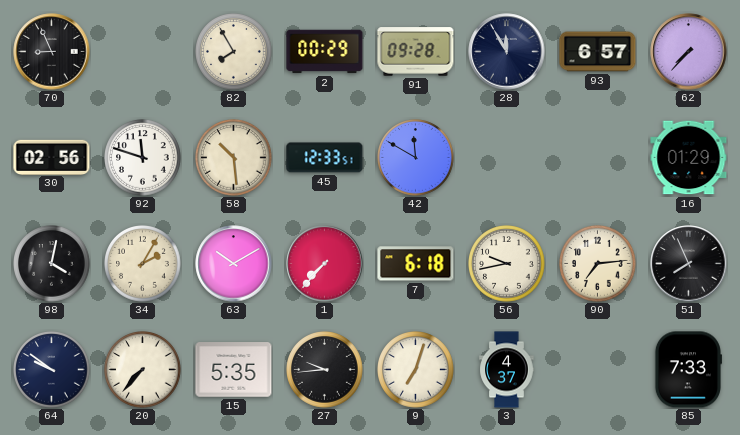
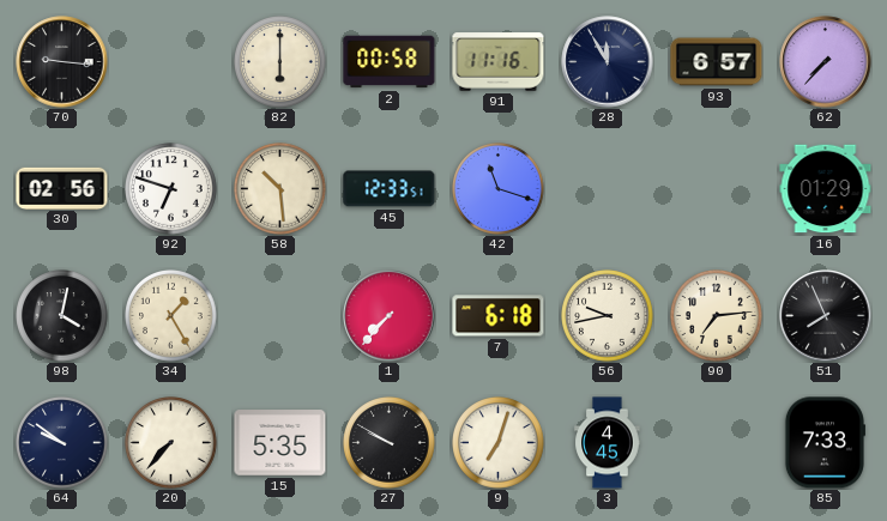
70: 8:56 -> 9:16
82: 7:55 -> 6:00
2: 00:29 -> 00:58
91: 09:28 -> 11:16
92: 11:48 -> 6:48
42: 11:50 -> 11:18
34: 2:05 -> 1:25
63: 10:10 -> none
27: 9:44 -> 9:50
3: 4:37 -> 4:45
